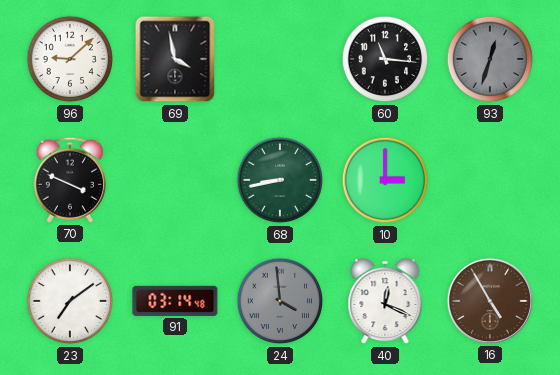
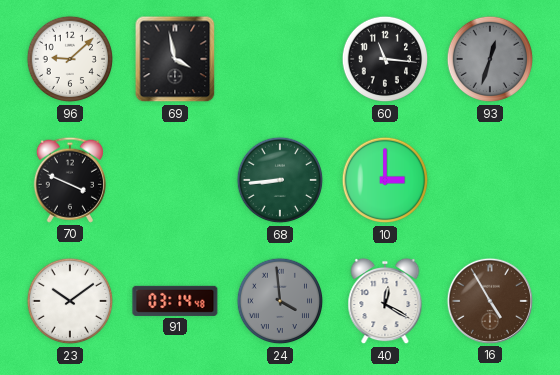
68: 8:43 -> 8:44
23: 7:09 -> 10:09
40: 12:19 -> 12:20
